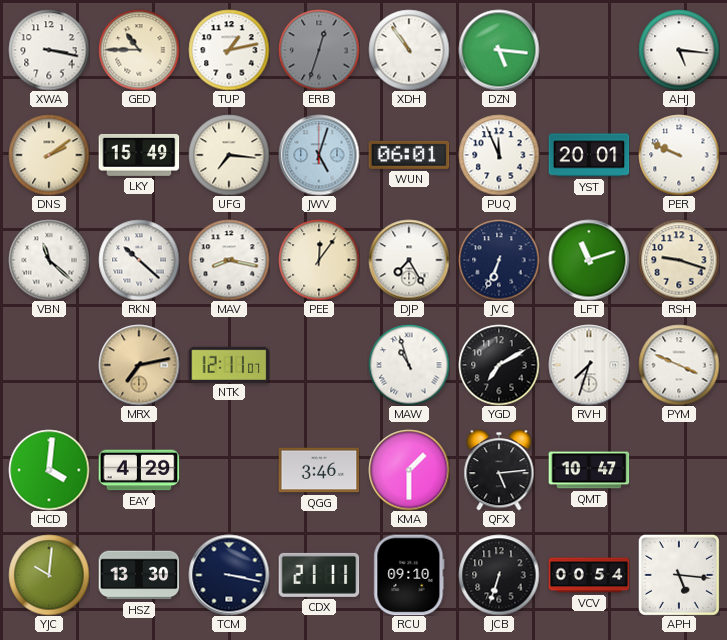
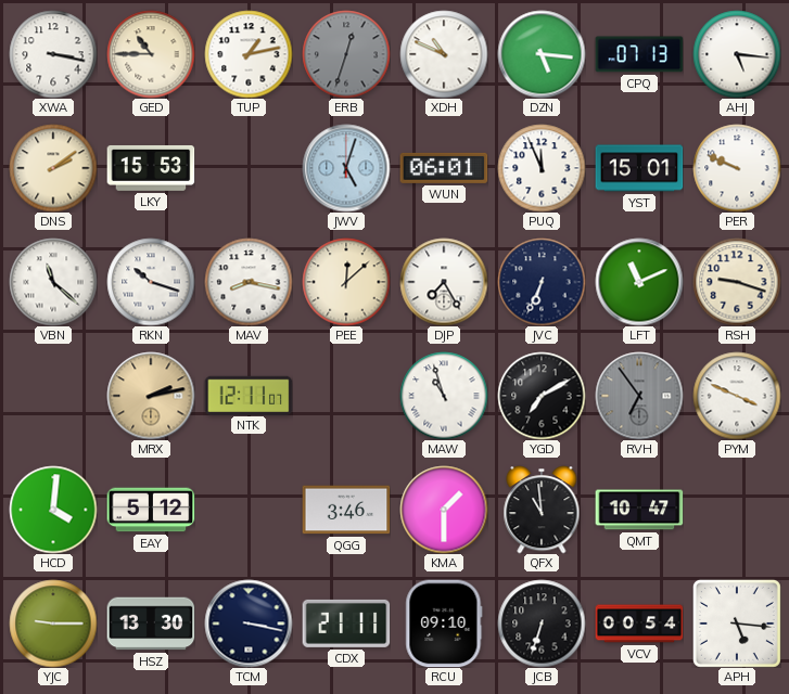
XDH: 10:54 -> 10:49
CPQ: none -> 07:13
LKY: 15:49 -> 15:53
UFG: 7:16 -> none
YST: 20:01 -> 15:01
RKN: 10:22 -> 10:18
PEE: 12:06 -> 12:08
LFT: 11:12 -> 11:11
MRX: 7:13 -> 2:13
RVH: 7:33 -> 6:54
RVH dial: white -> grey
EAY: 4:29 -> 5:12
QFX: 5:14 -> 10:59
YJC: 10:01 -> 9:15
